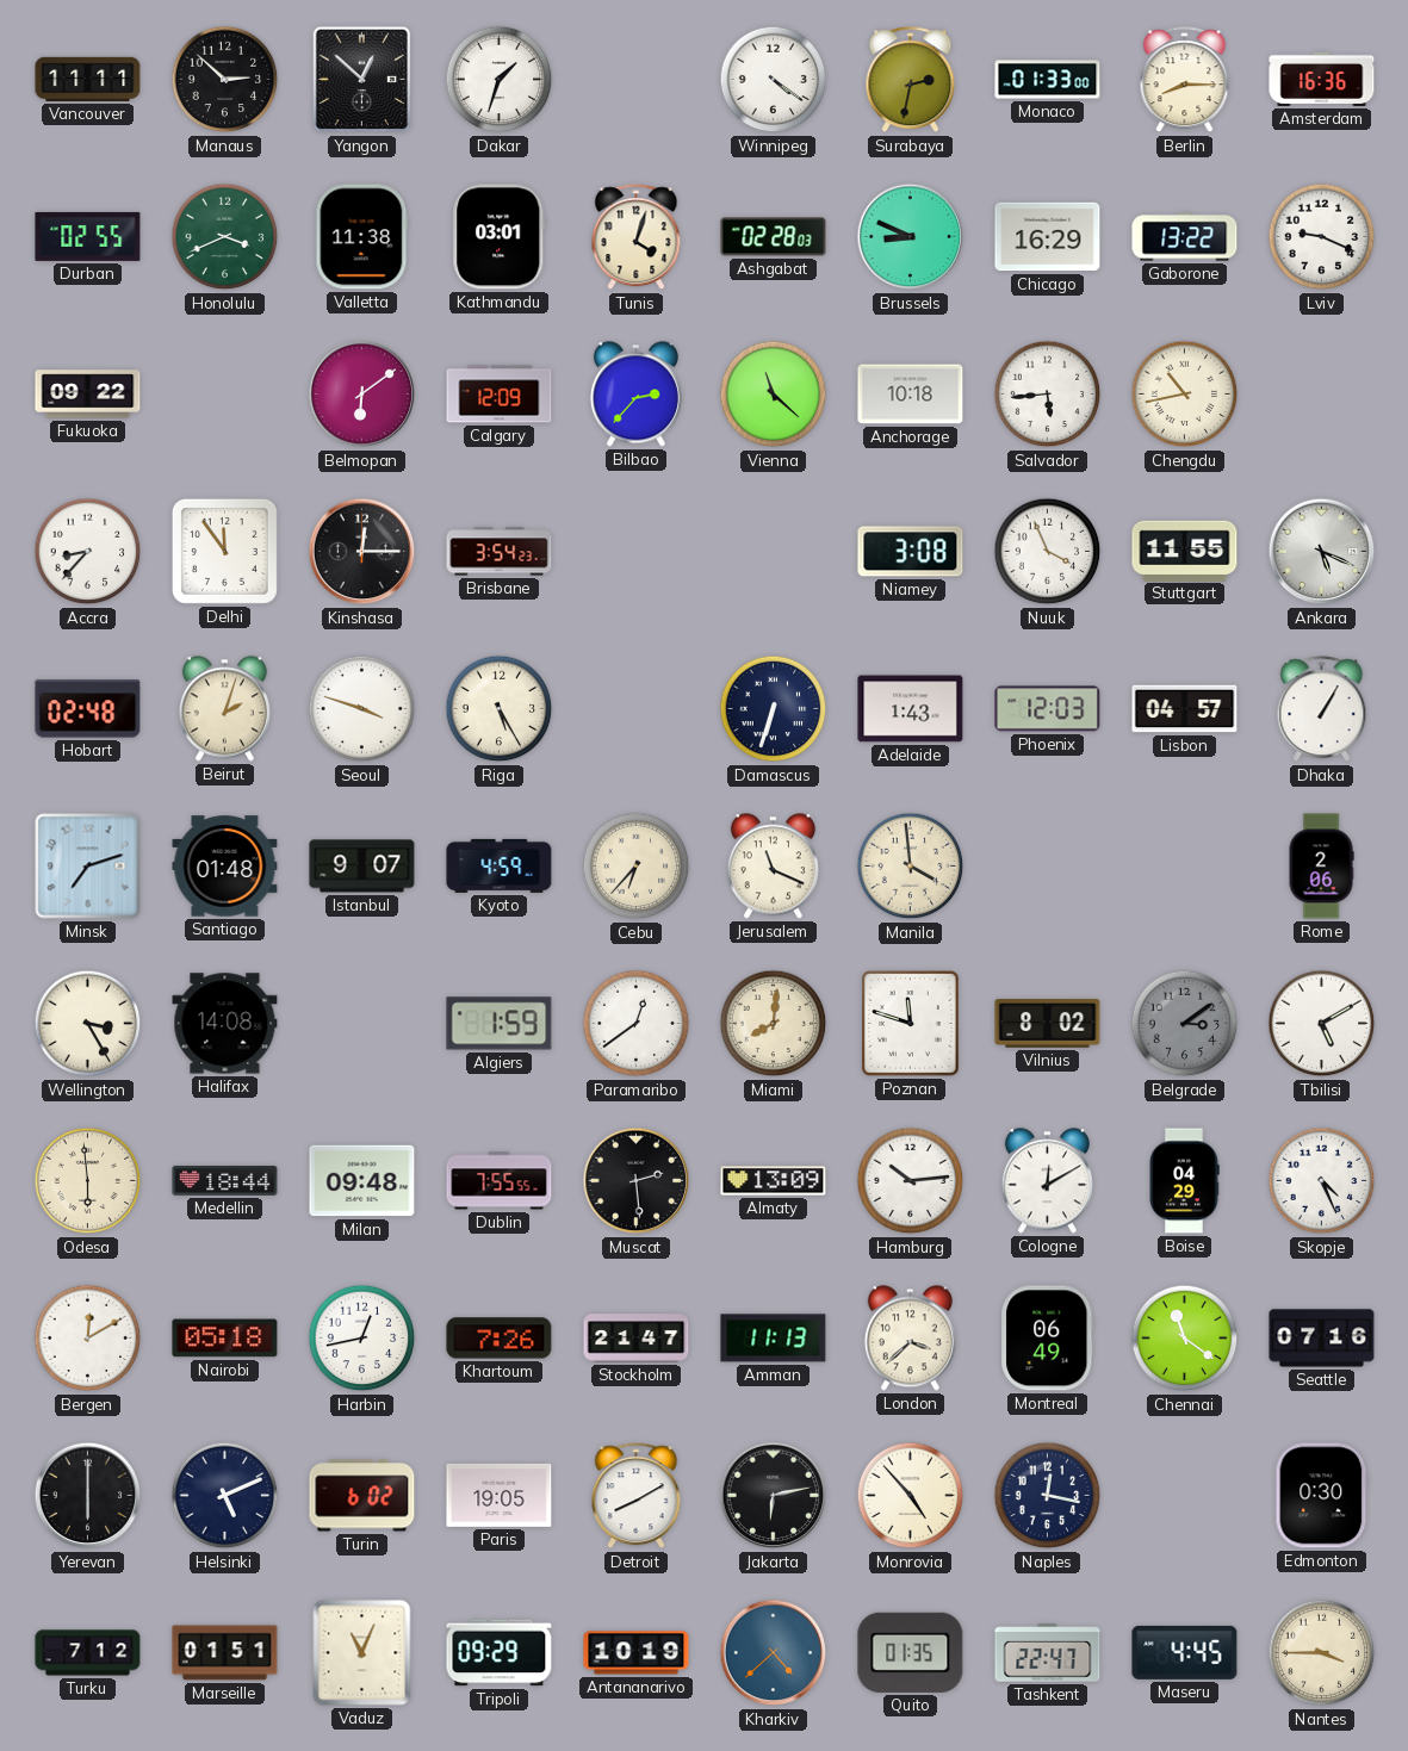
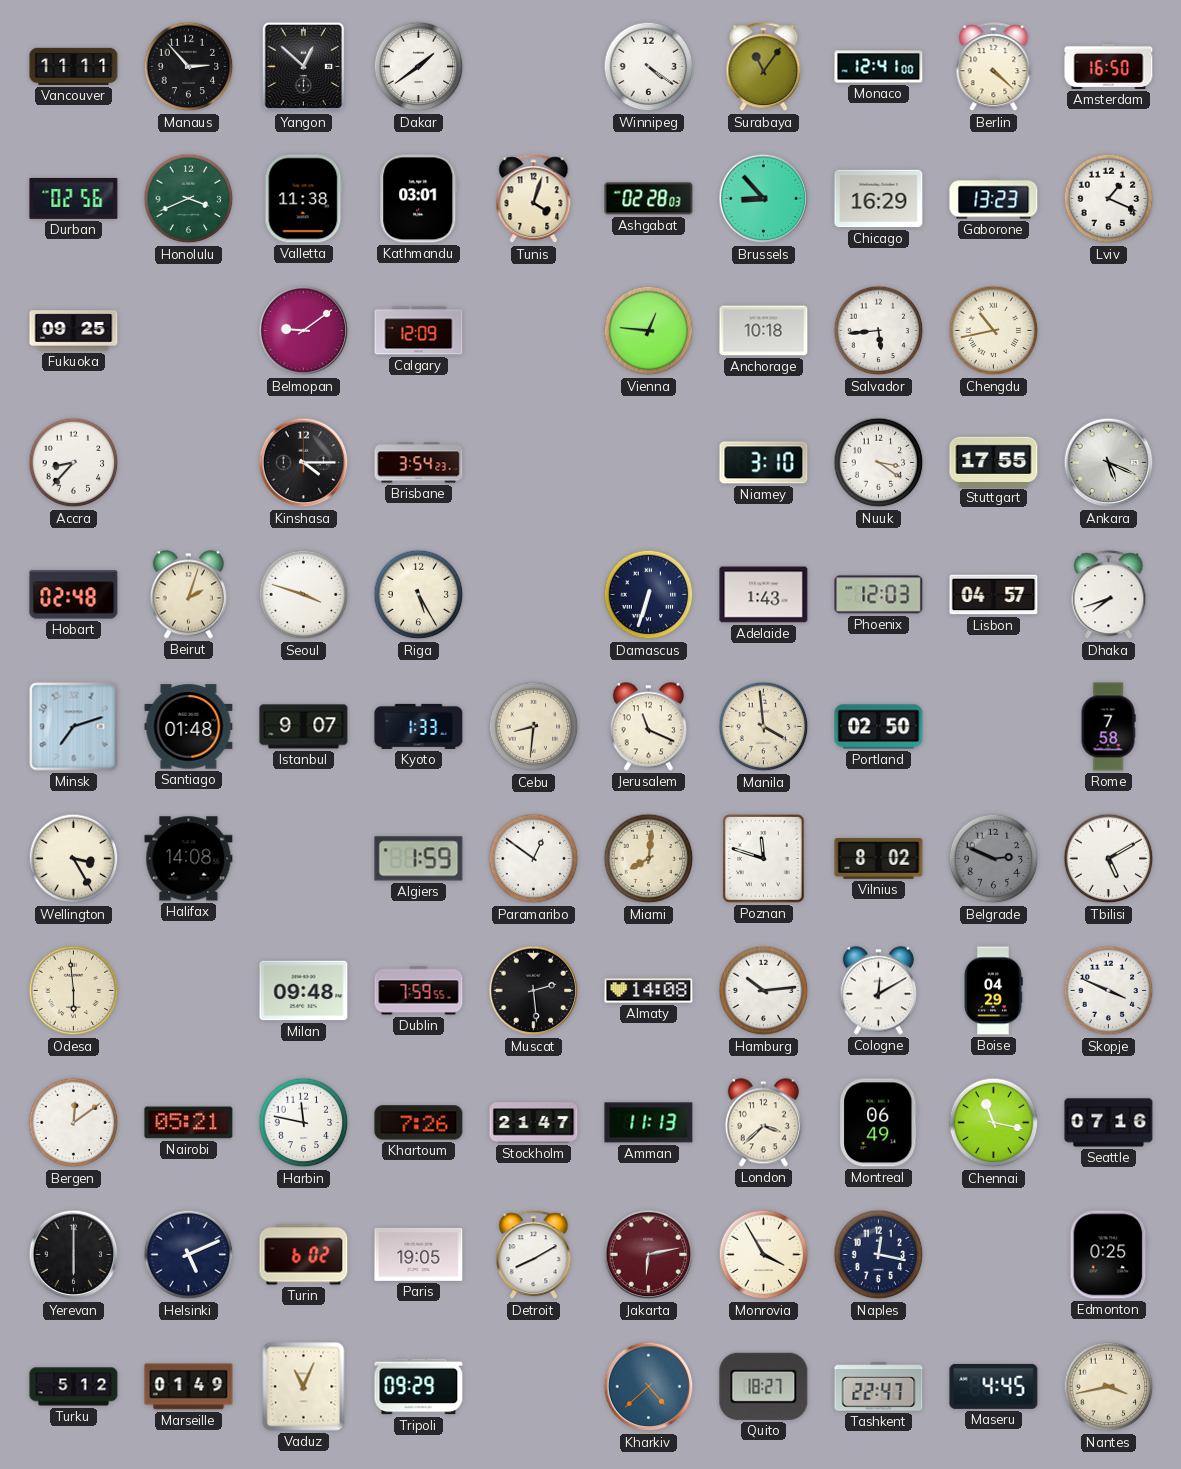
Manaus: 2:52 -> 2:53
Dakar: 1:33 -> 1:39
Surabaya: 2:32 -> 11:06
Monaco: 01:33 -> 12:41
Berlin: 8:15 -> 4:22
Amsterdam: 16:36 -> 16:50
Durban: 02:55 -> 02:56
Brussels: 8:49 -> 8:53
Gaborone: 13:22 -> 13:23
Lviv: 9:19 -> 1:19
Fukuoka: 09:22 -> 09:25
Belmopan: 6:09 -> 9:09
Bilbao: 2:37 -> none
Vienna: 11:22 -> 12:46
Delhi: 11:54 -> none
Kinshasa: 12:15 -> 4:15
Niamey: 3:08 -> 3:10
Nuuk: 3:56 -> 3:21
Stuttgart: 11:55 -> 17:55
Dhaka: 1:05 -> 7:42
Kyoto: 4:59 -> 1:33
Cebu: 6:37 -> 8:31
Portland: none -> 02:50
Rome: 2:06 -> 7:58
Paramaribo: 12:39 -> 12:51
Belgrade: 3:09 -> 2:49
Medellin: 18:44 -> none
Dublin: 7:55 -> 7:59
Almaty: 13:09 -> 14:08
Skopje: 4:26 -> 3:49
Bergen: 12:10 -> 12:09
Nairobi: 05:18 -> 05:21
Harbin: 12:43 -> 11:47
Chennai: 11:21 -> 11:17
Jakarta dial: black -> burgundy
Monrovia: 4:53 -> 3:55
Edmonton: 0:30 -> 0:25
Turku: 7:12 -> 5:12
Marseille: 01:51 -> 01:49
Antananarivo: 10:19 -> none
Quito: 01:35 -> 18:27
Nantes: 3:45 -> 3:43
